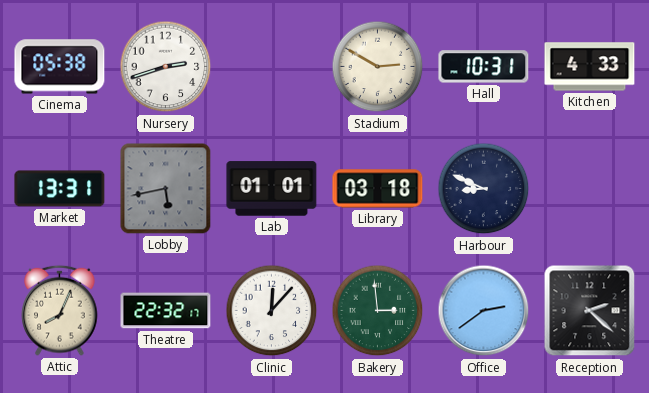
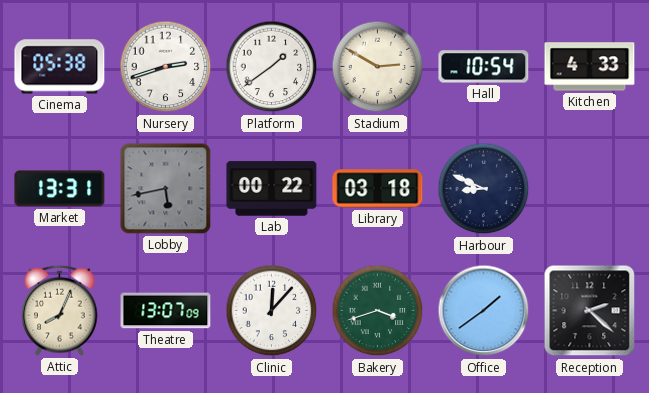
Platform: none -> 1:39
Hall: 10:31 -> 10:54
Lab: 01:01 -> 00:22
Theatre: 22:32 -> 13:07
Bakery: 2:59 -> 3:42
Office: 2:39 -> 1:39
